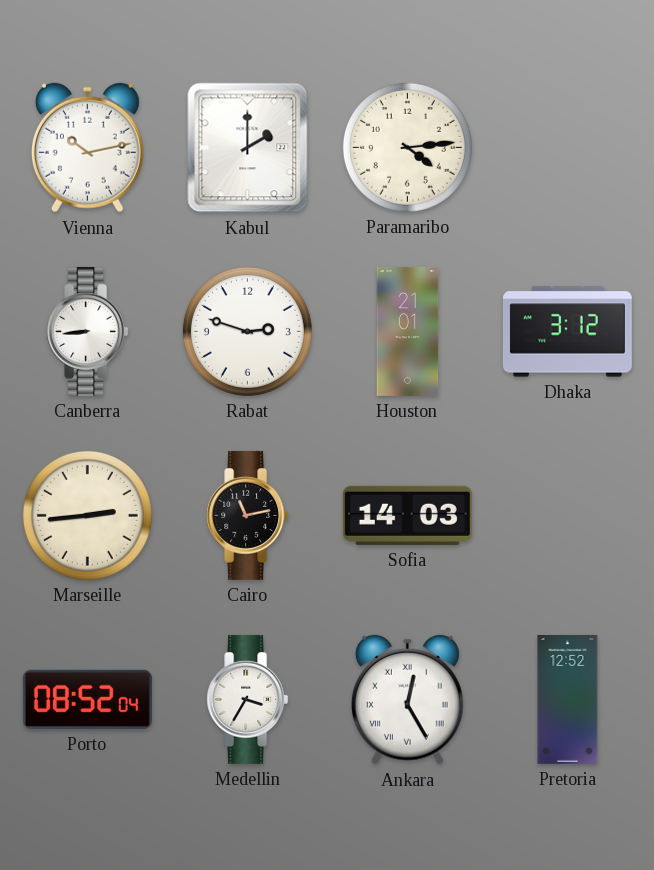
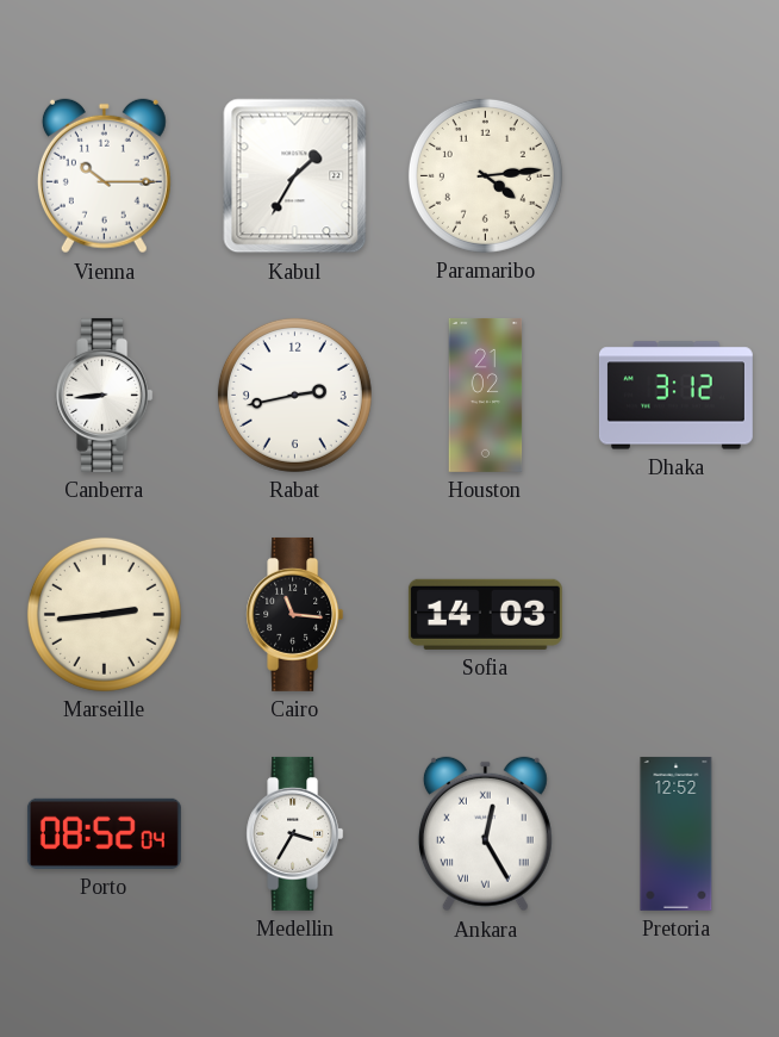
Vienna: 10:13 -> 10:15
Kabul: 2:00 -> 1:35
Rabat: 2:48 -> 2:43
Houston: 21:01 -> 21:02
Cairo: 11:13 -> 11:16
